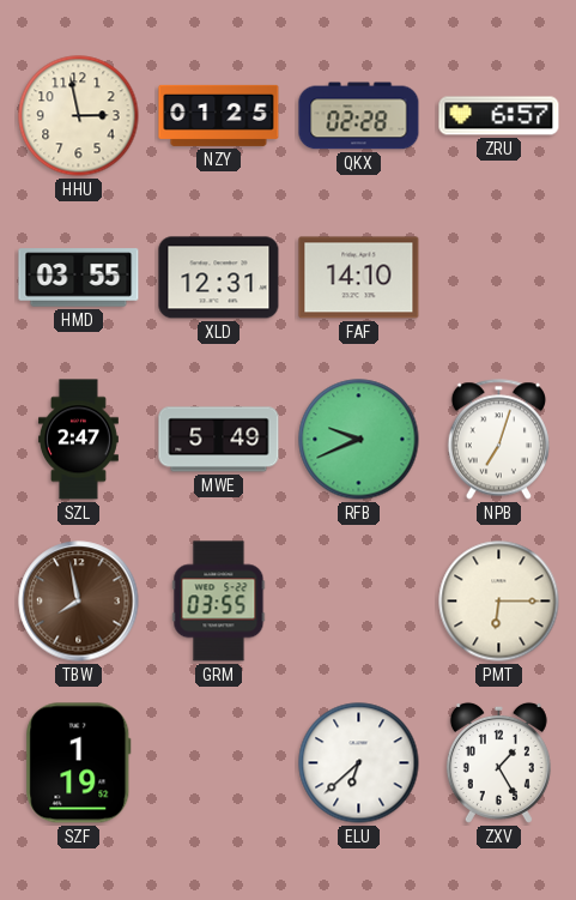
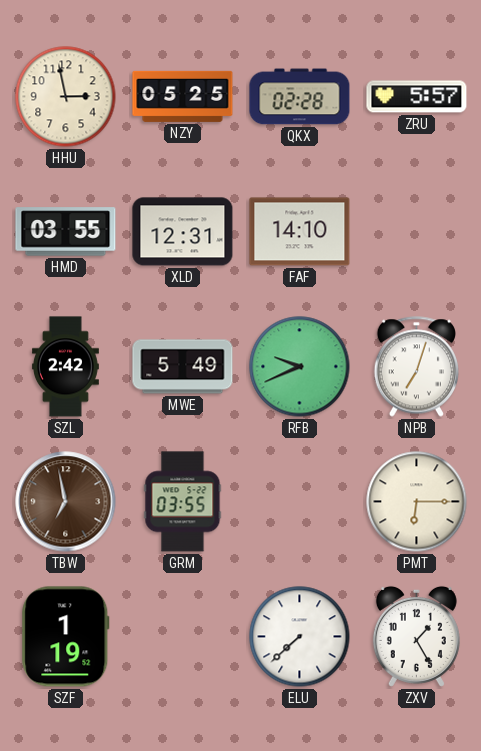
NZY: 01:25 -> 05:25
ZRU: 6:57 -> 5:57
SZL: 2:47 -> 2:42
TBW: 7:58 -> 6:58
ELU: 6:38 -> 7:38
